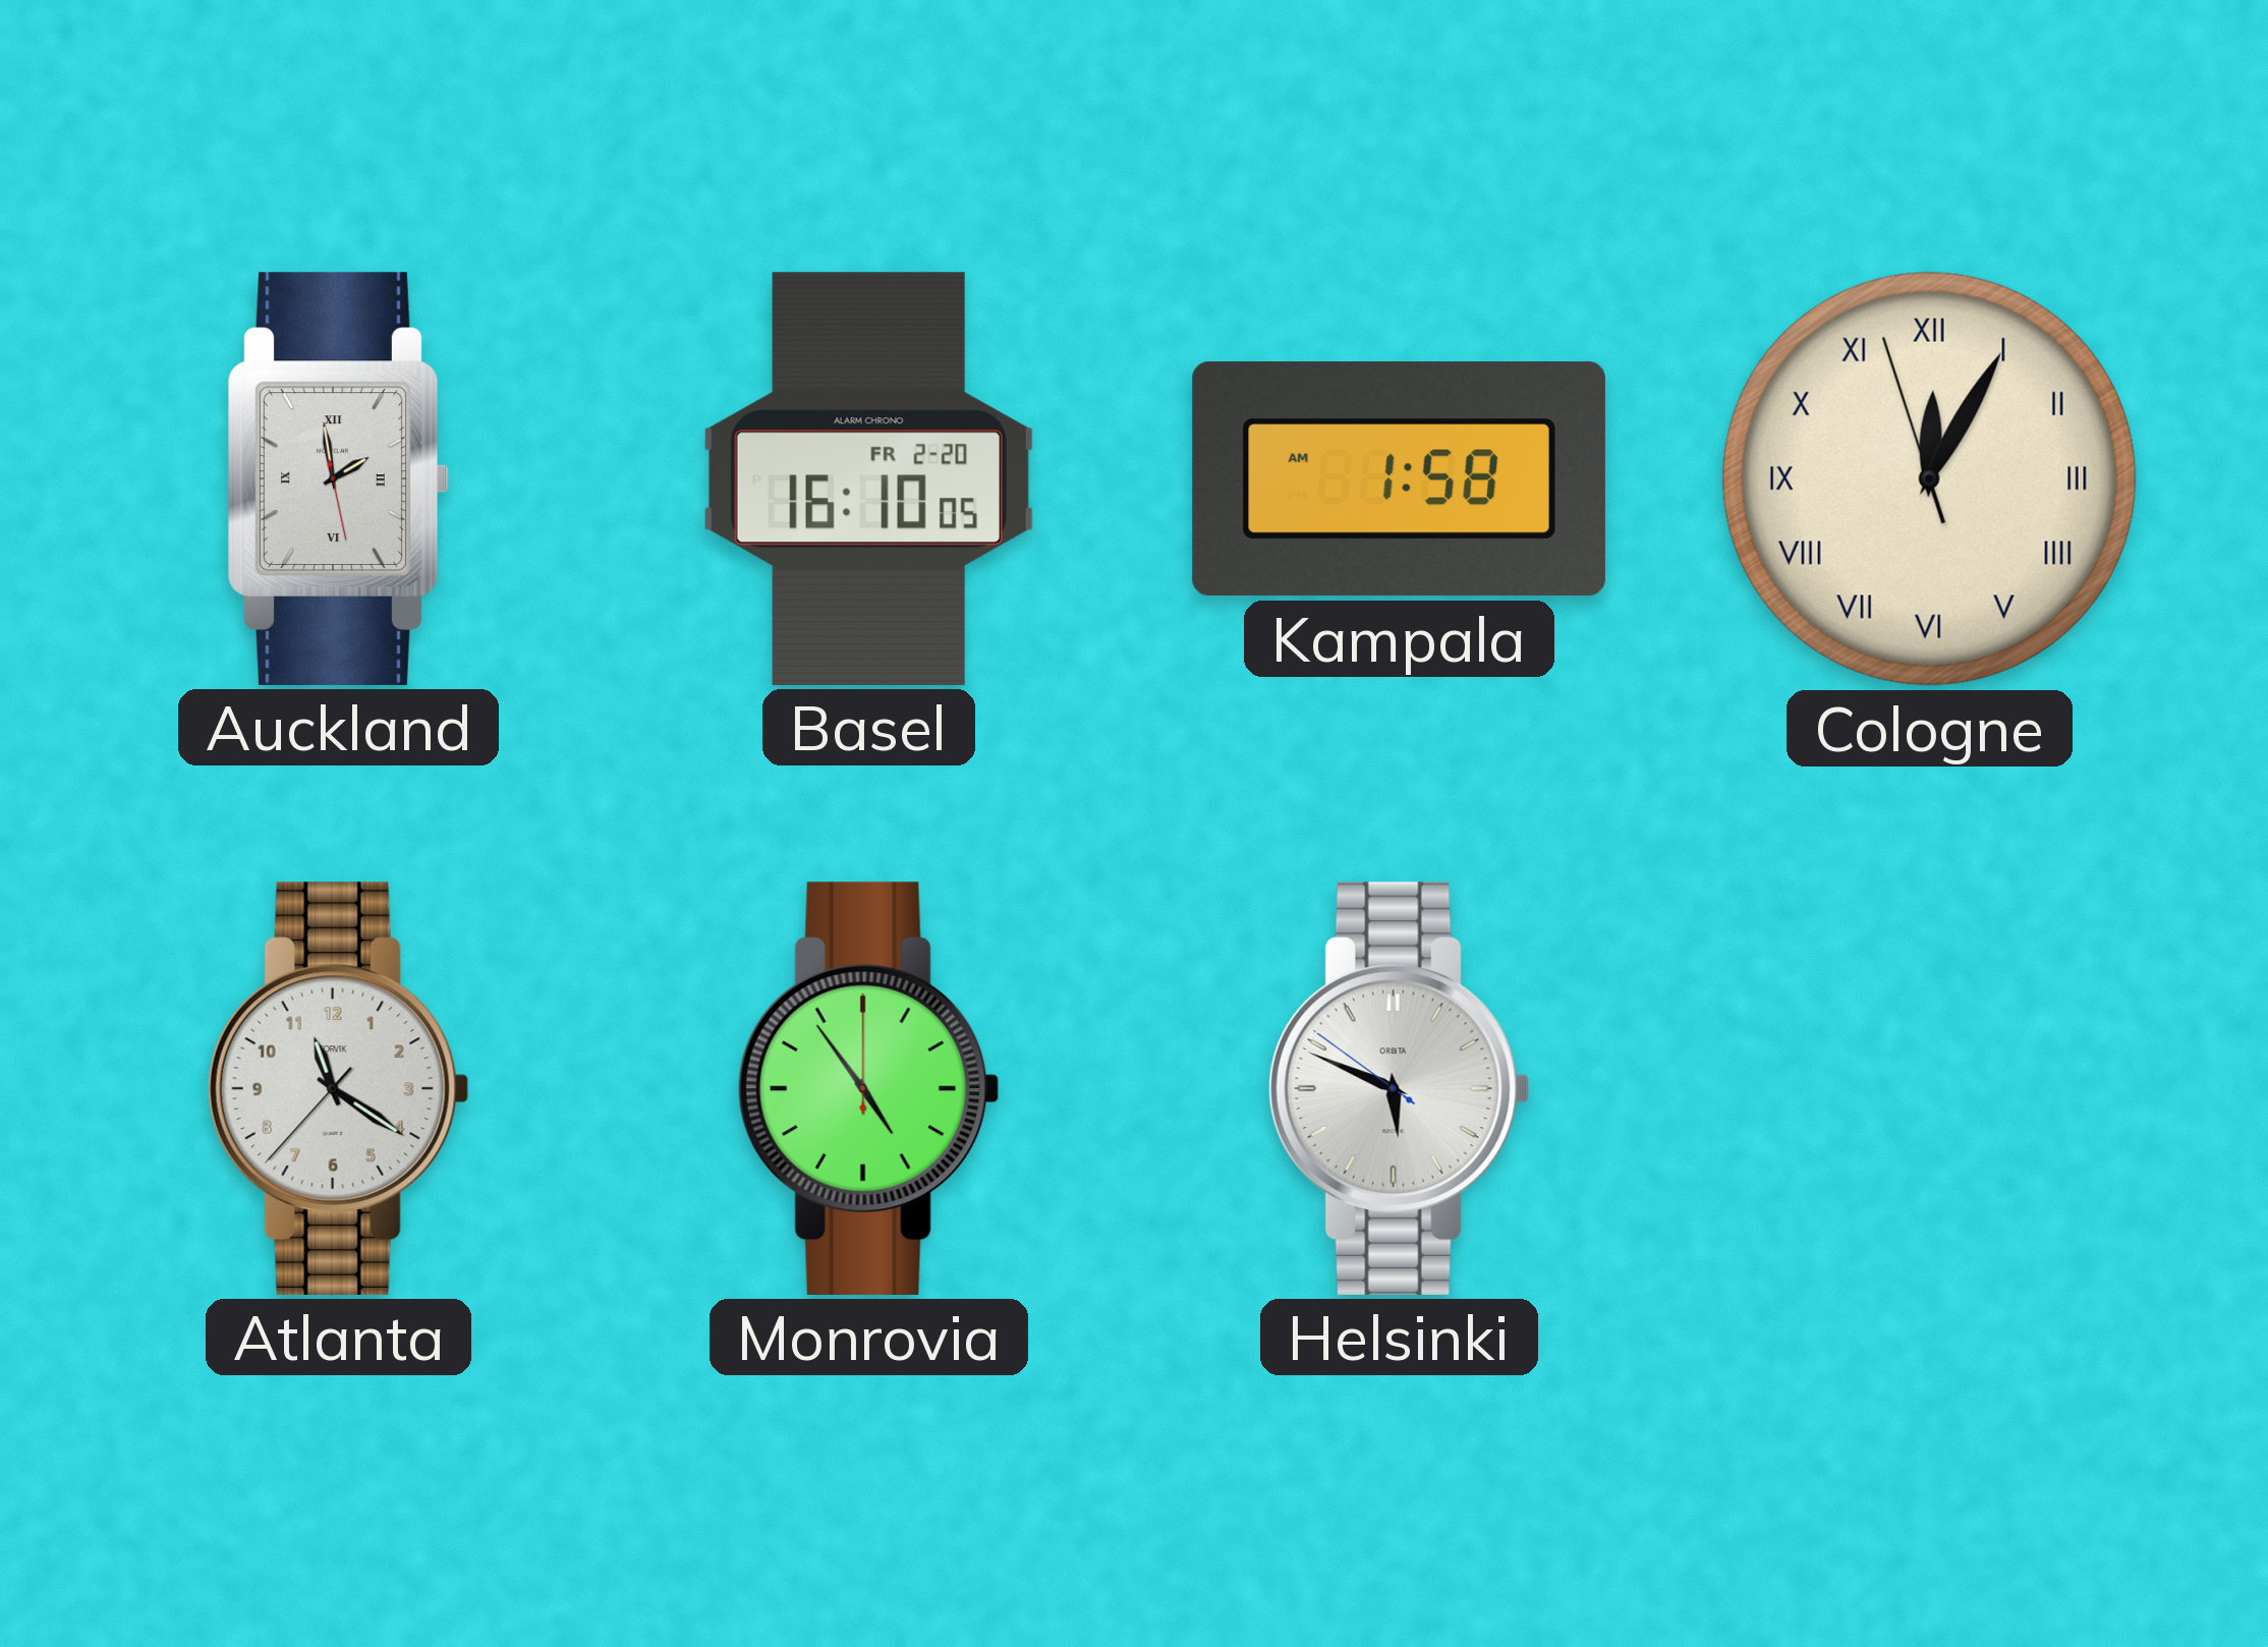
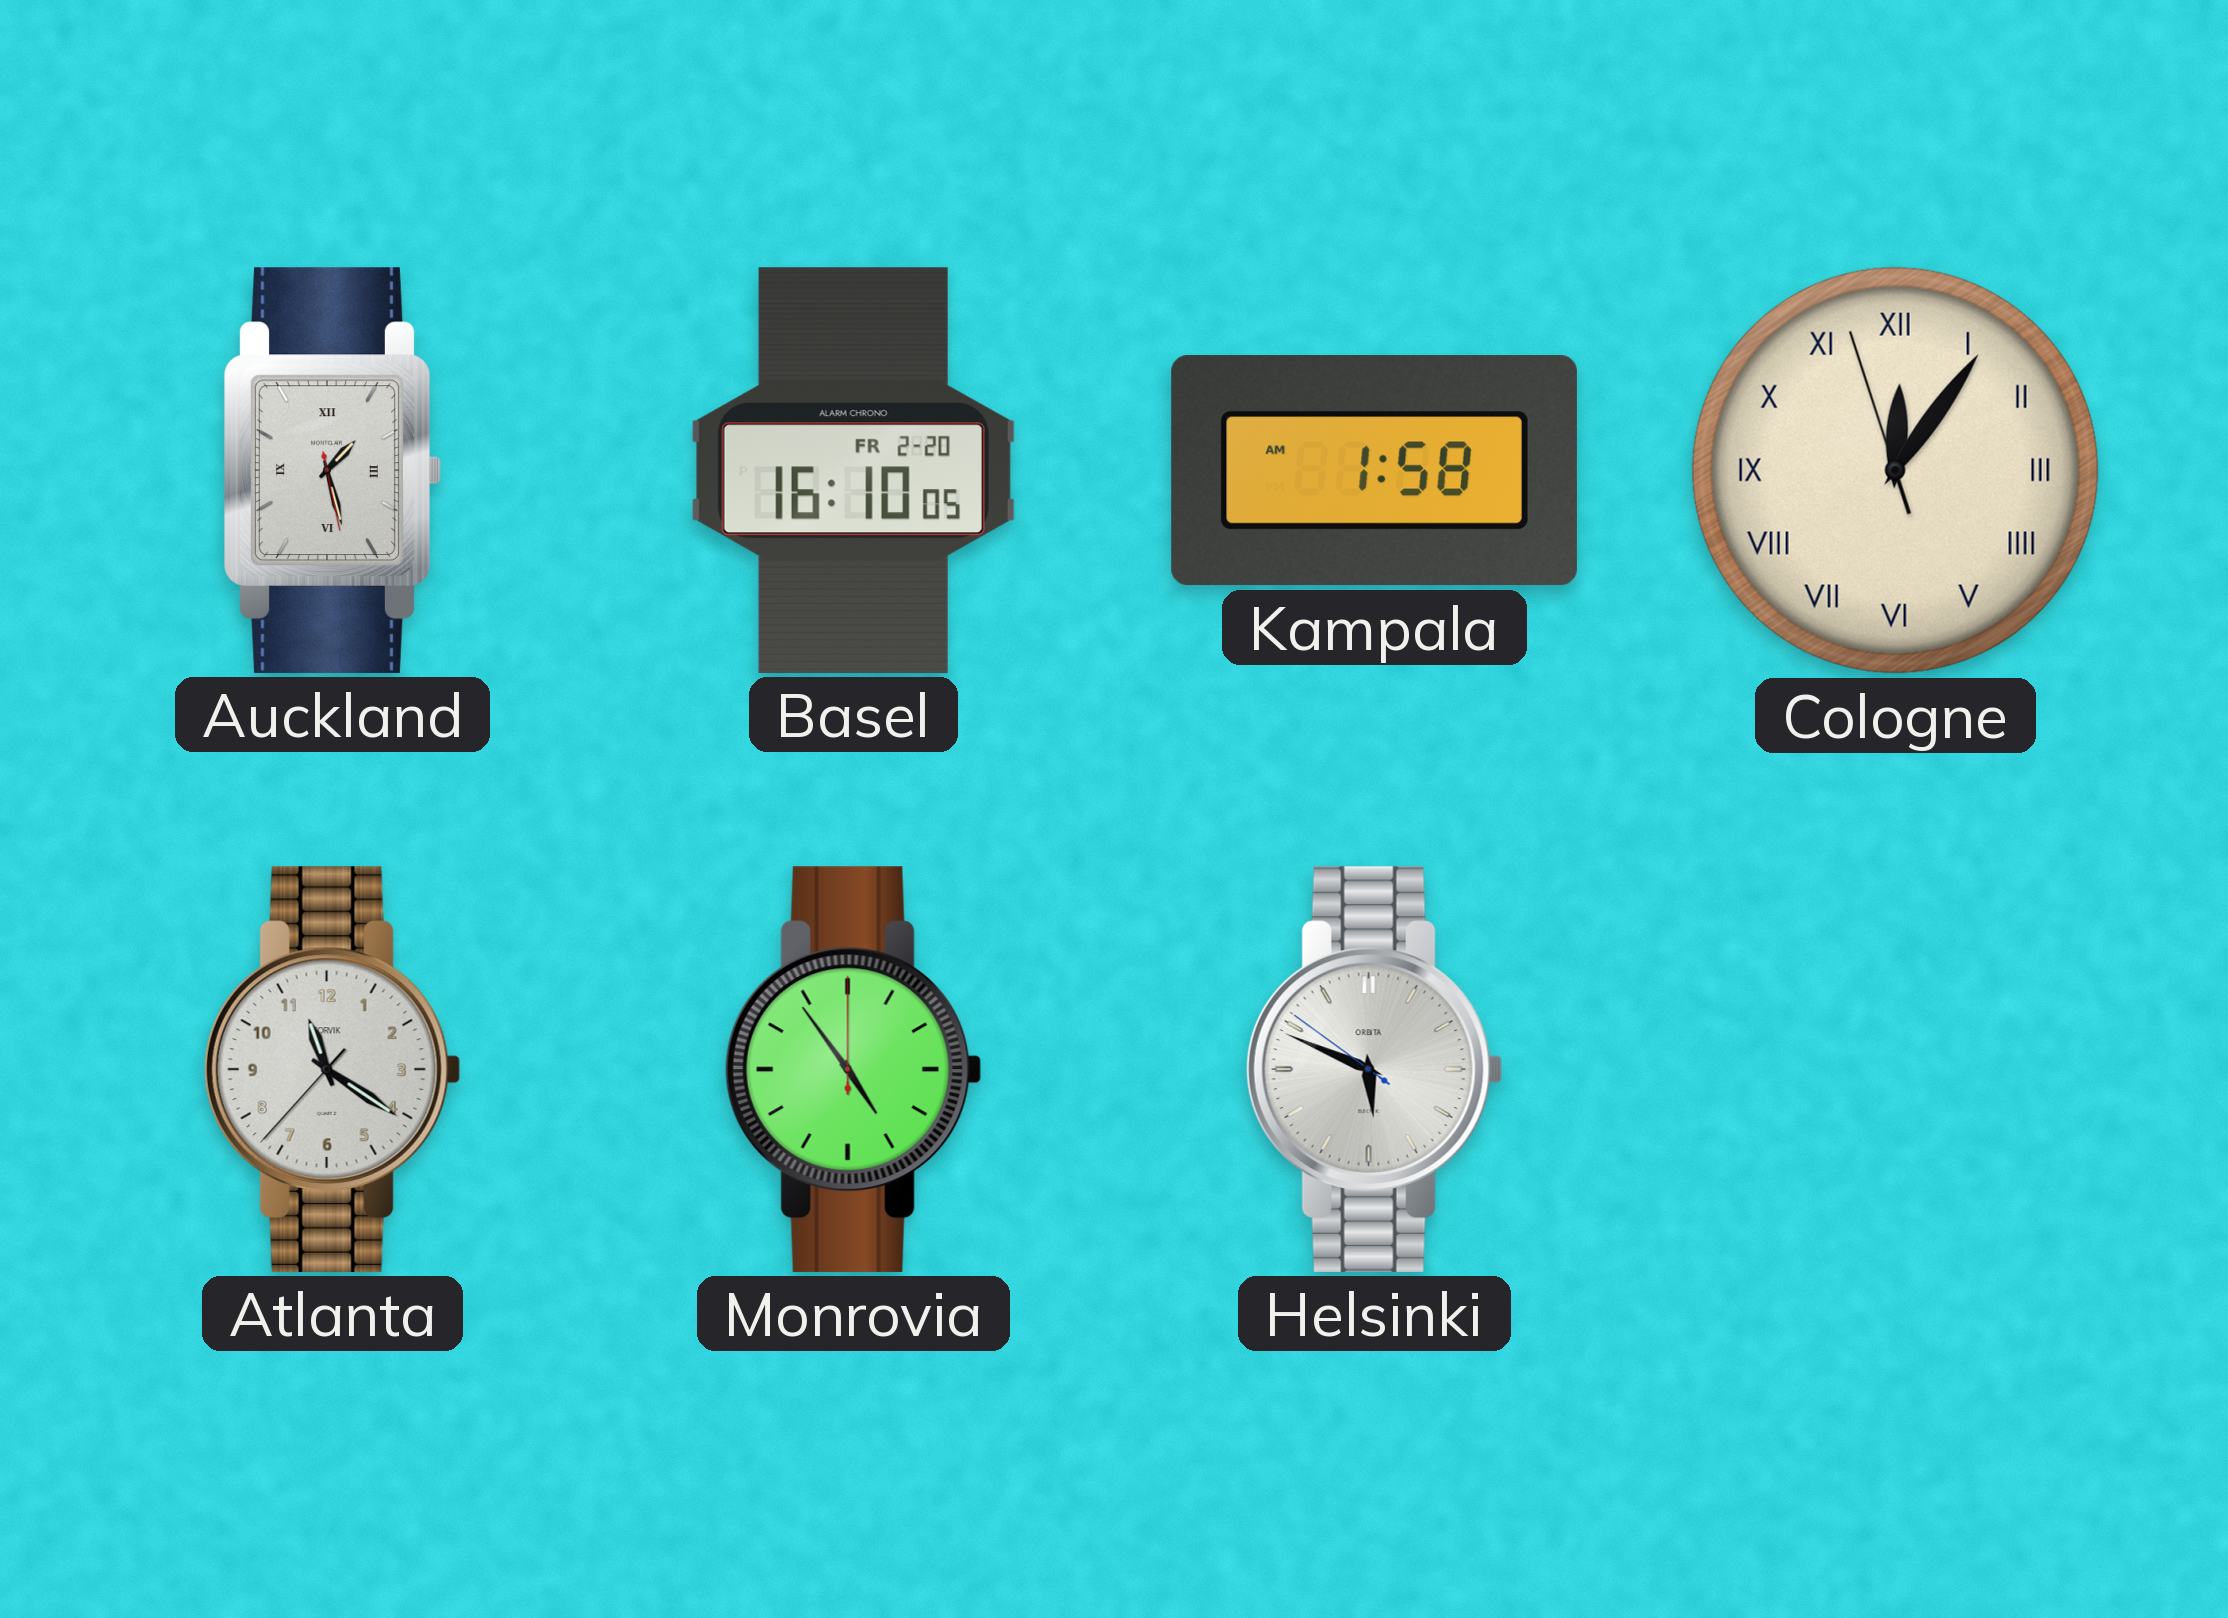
Auckland: 1:58 -> 1:27
Cologne: 12:04 -> 12:05
